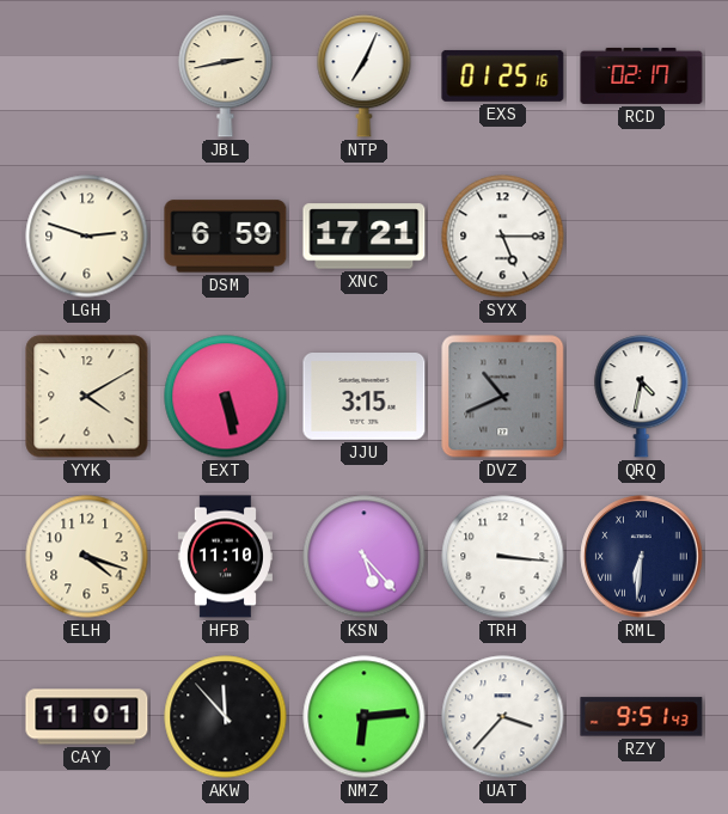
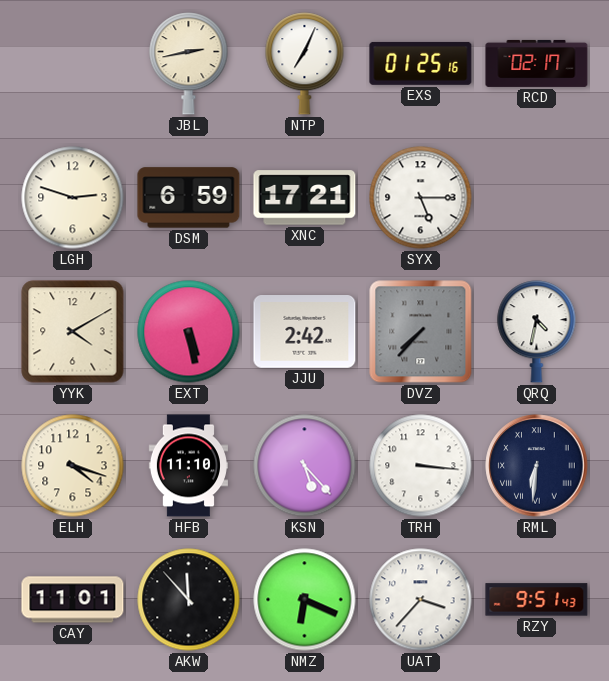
JJU: 3:15 -> 2:42
DVZ: 10:41 -> 7:37
NMZ: 6:14 -> 6:19
